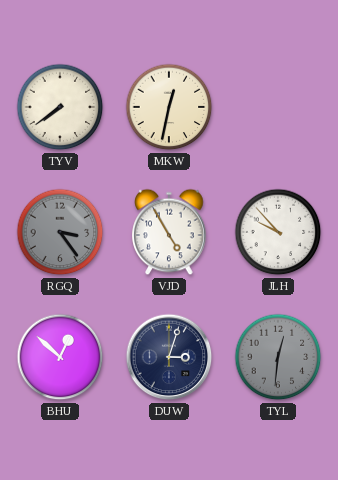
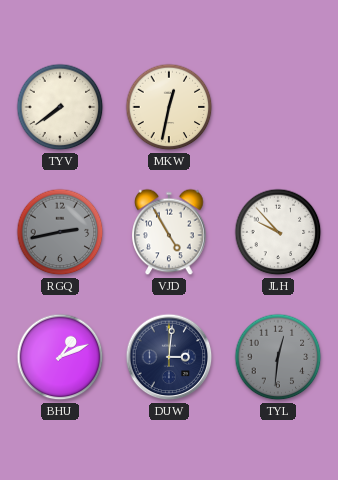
RGQ: 3:24 -> 2:43
BHU: 12:52 -> 1:11
DUW: 3:03 -> 3:01
